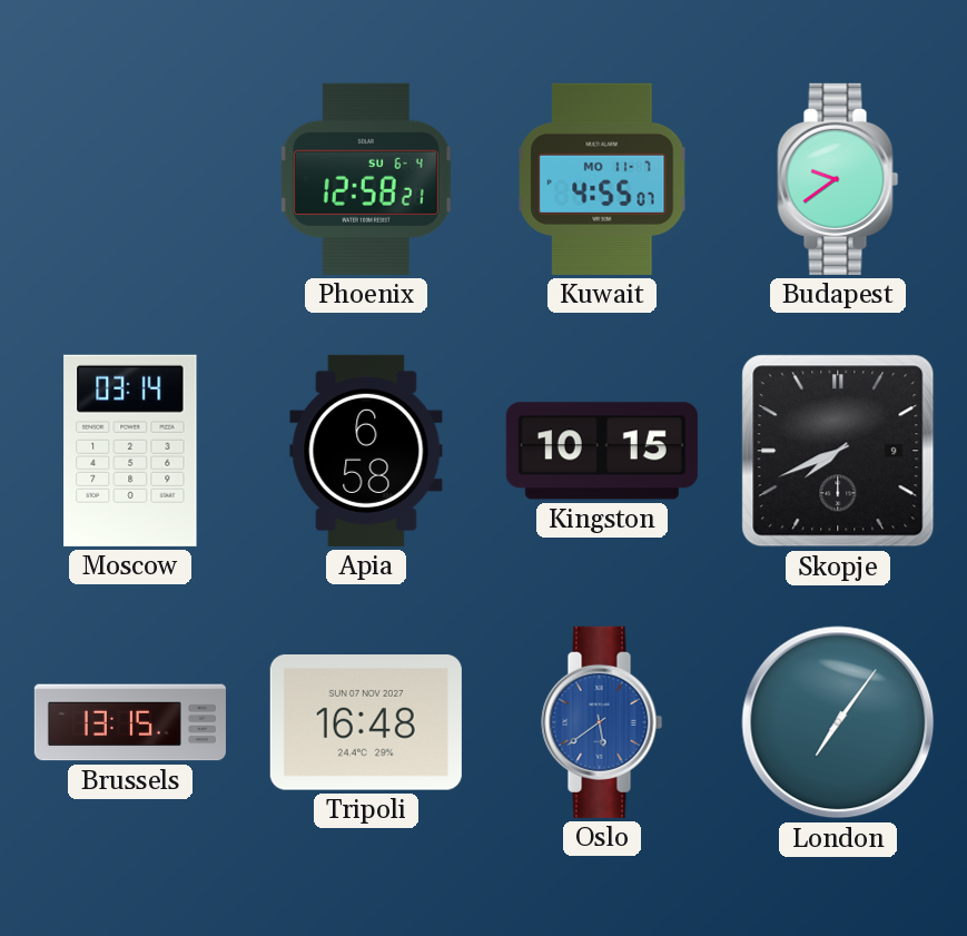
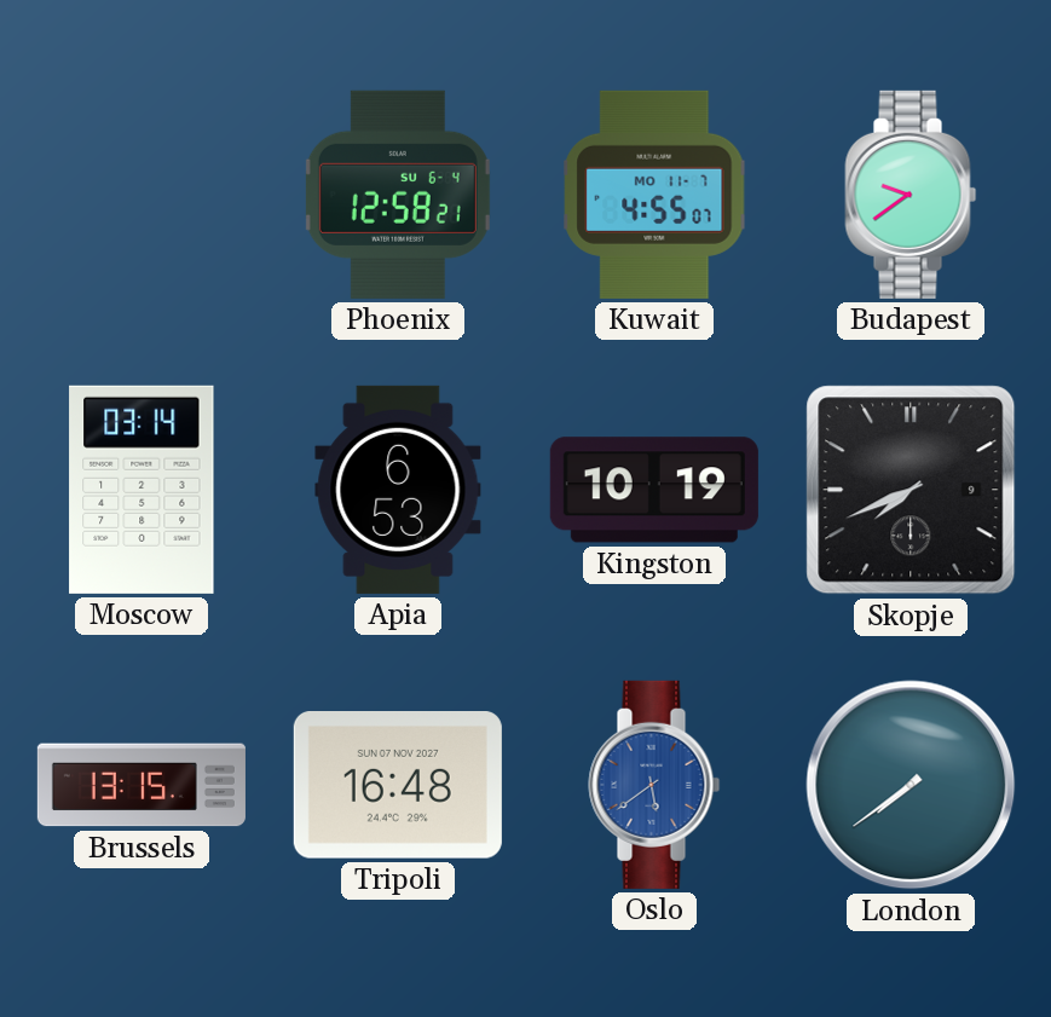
Apia: 6:58 -> 6:53
Kingston: 10:15 -> 10:19
London: 7:06 -> 7:39
